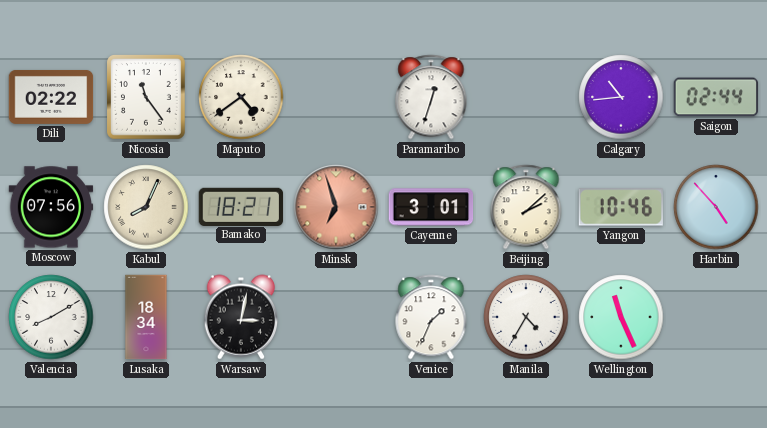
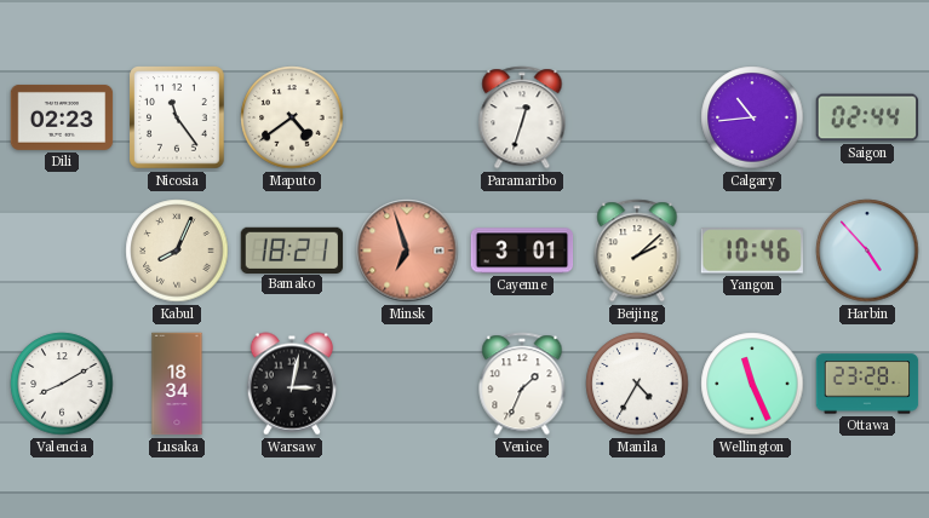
Dili: 02:22 -> 02:23
Moscow: 07:56 -> none
Ottawa: none -> 23:28
